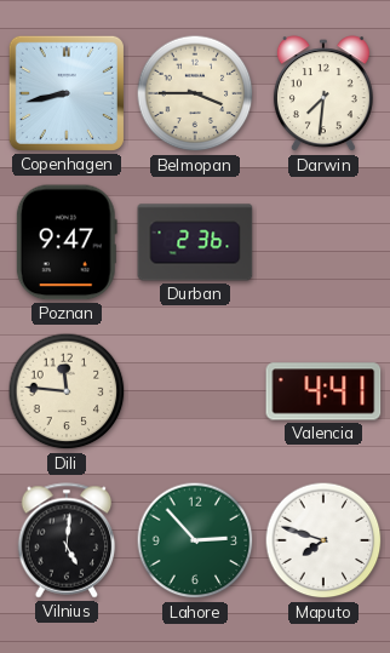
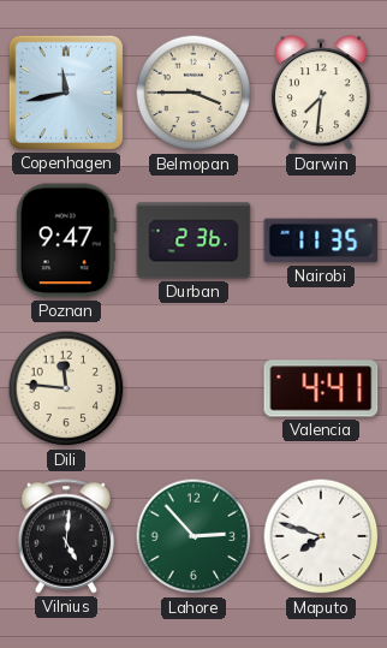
Copenhagen: 8:43 -> 11:43
Nairobi: none -> 11:35
